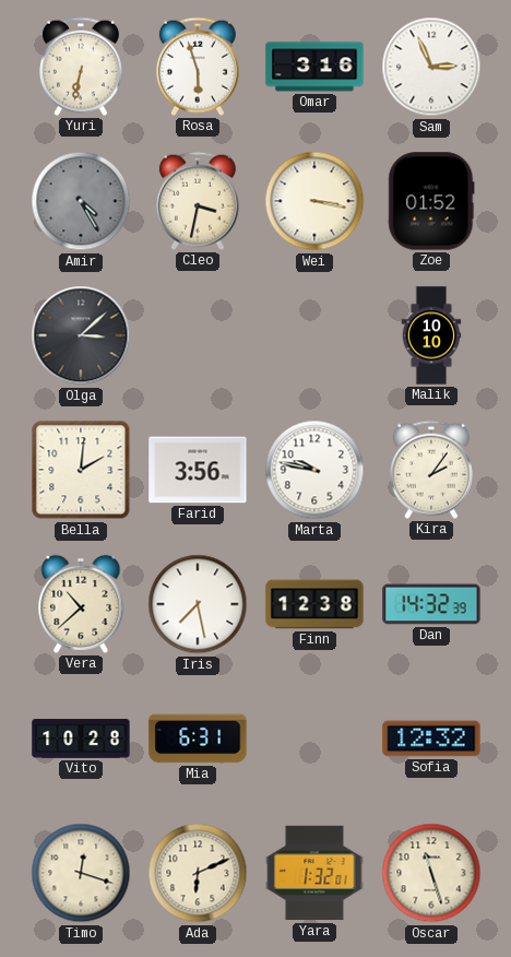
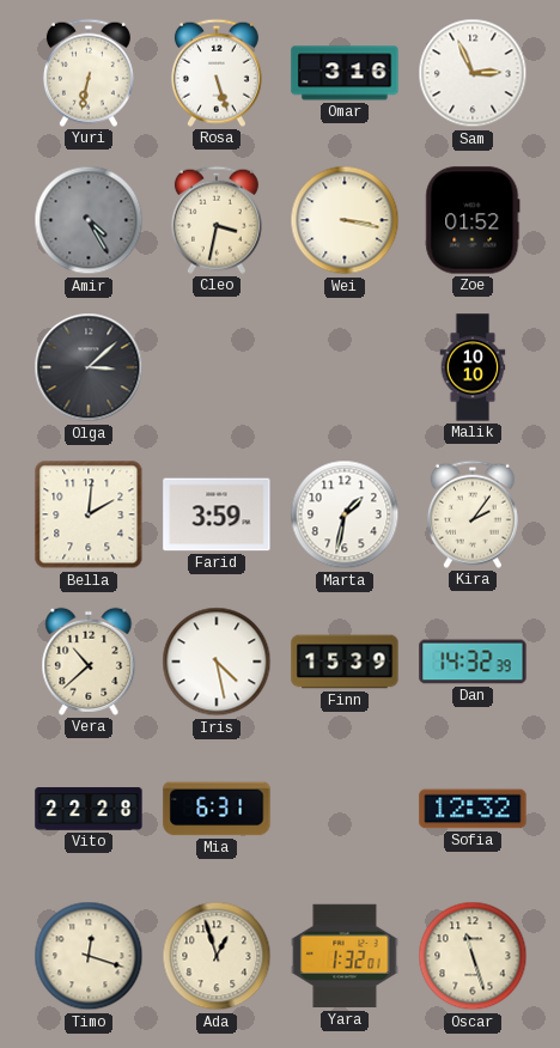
Rosa: 5:57 -> 5:27
Farid: 3:56 -> 3:59
Marta: 9:47 -> 1:32
Iris: 7:28 -> 4:28
Finn: 12:38 -> 15:39
Vito: 10:28 -> 22:28
Ada: 6:11 -> 12:57
